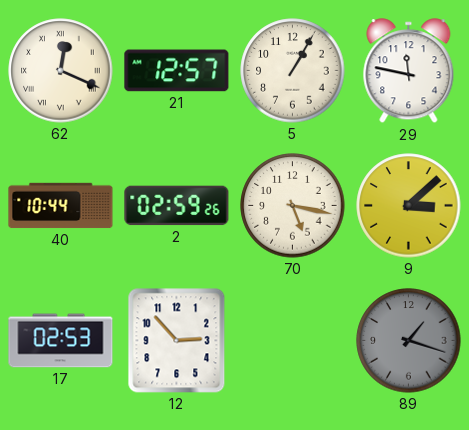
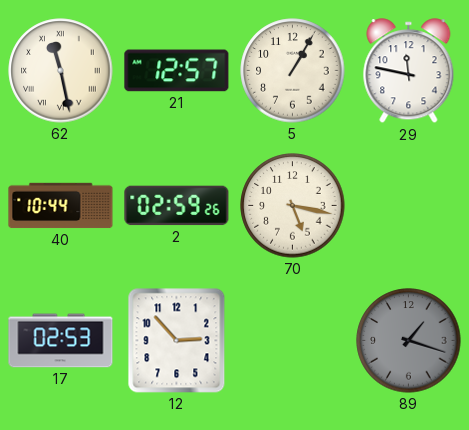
62: 12:19 -> 11:28
9: 3:08 -> none
